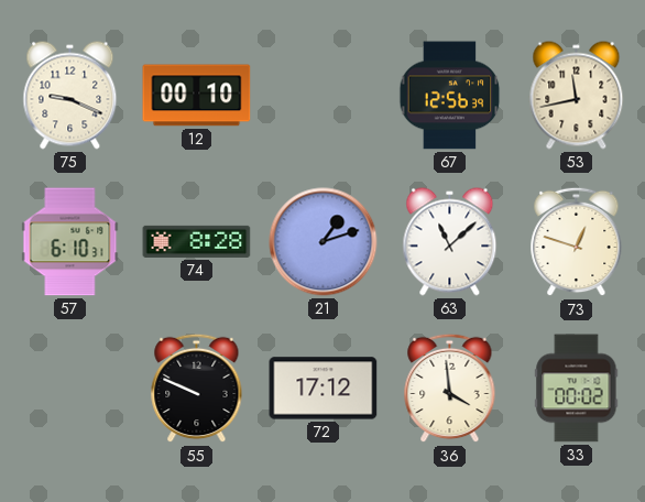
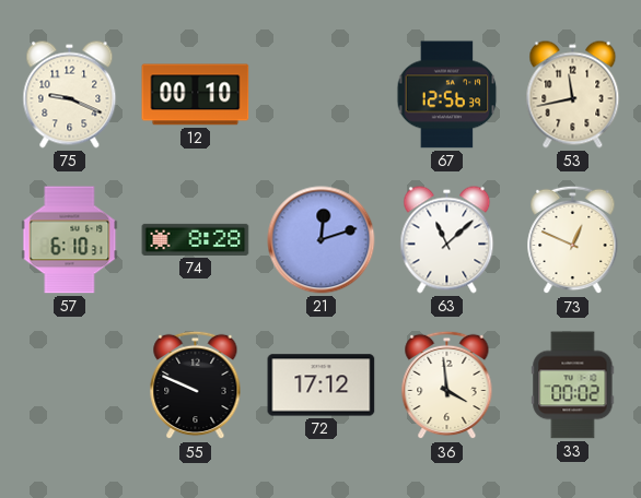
21: 1:12 -> 12:12
73: 12:48 -> 12:49
